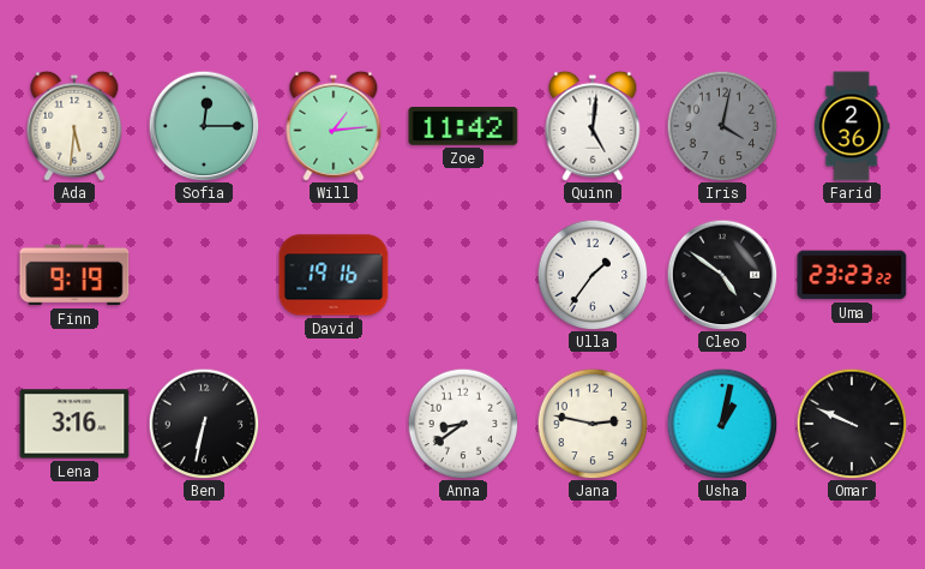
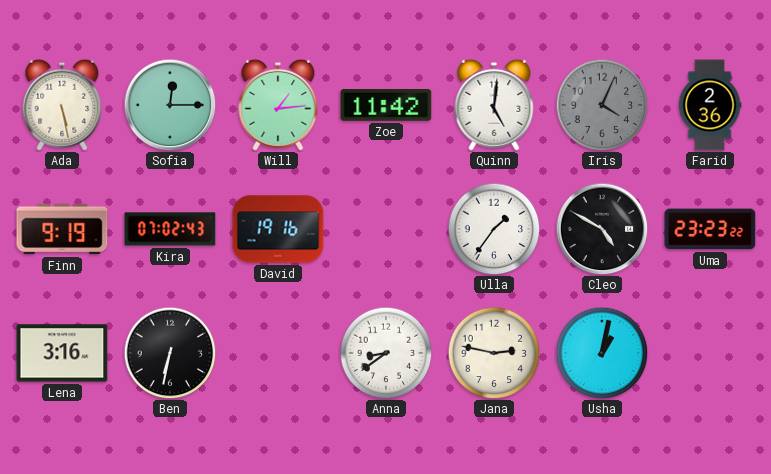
Ada: 5:31 -> 5:28
Iris: 4:02 -> 4:04
Kira: none -> 07:02
Cleo: 4:51 -> 4:50
Omar: 9:49 -> none
